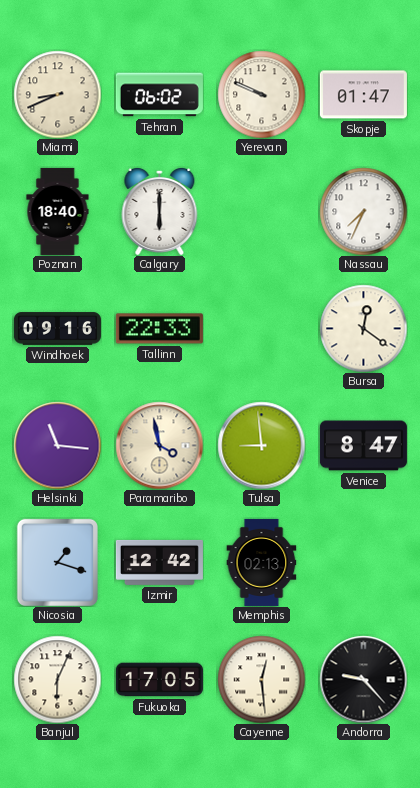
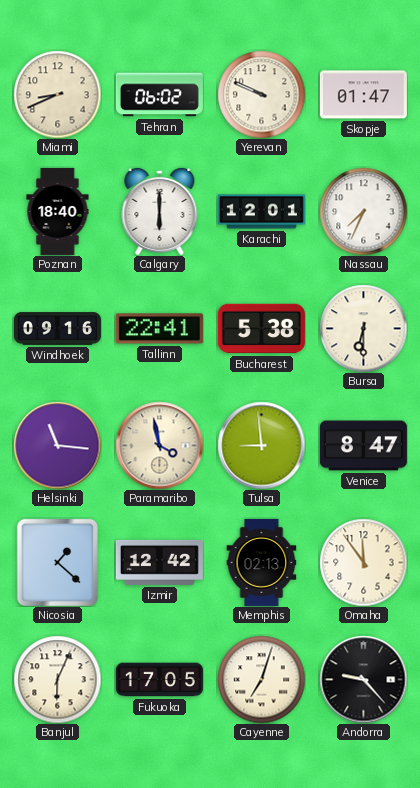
Karachi: none -> 12:01
Tallinn: 22:33 -> 22:41
Bucharest: none -> 5:38
Bursa: 12:21 -> 6:30
Nicosia: 1:18 -> 1:22
Omaha: none -> 11:54
Cayenne: 12:29 -> 7:03
